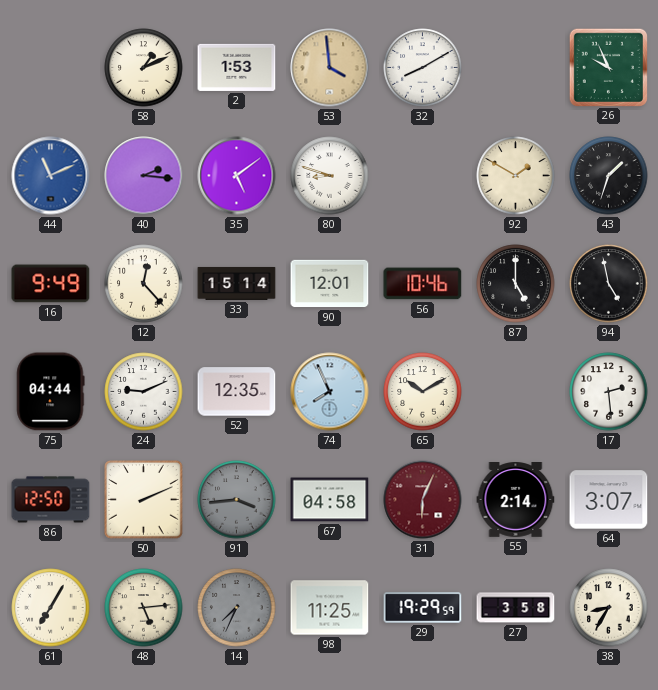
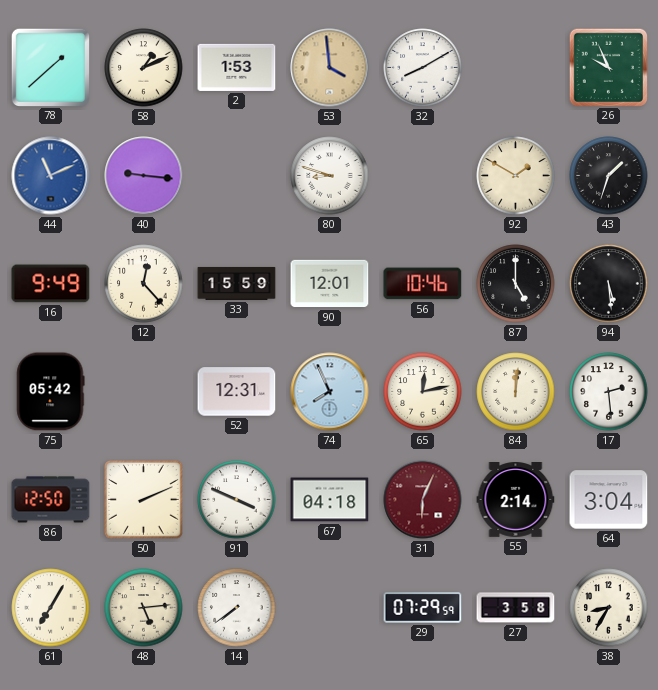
78: none -> 1:38
40: 2:16 -> 9:16
35: 5:09 -> none
33: 15:14 -> 15:59
94: 4:58 -> 5:29
75: 04:44 -> 05:42
24: 9:11 -> none
52: 12:35 -> 12:31
65: 10:10 -> 12:13
84: none -> 12:01
91: 3:44 -> 3:49
91 dial: grey -> white
67: 04:58 -> 04:18
64: 3:07 -> 3:04
14: 7:34 -> 7:39
14 dial: grey -> white
98: 11:25 -> none
29: 19:29 -> 07:29
